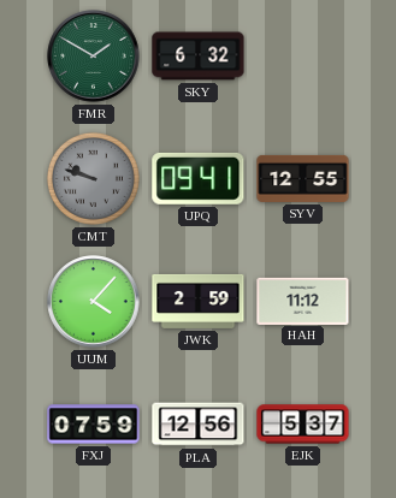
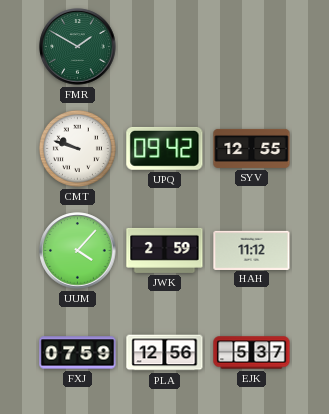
SKY: 6:32 -> none
CMT dial: grey -> white
UPQ: 09:41 -> 09:42
